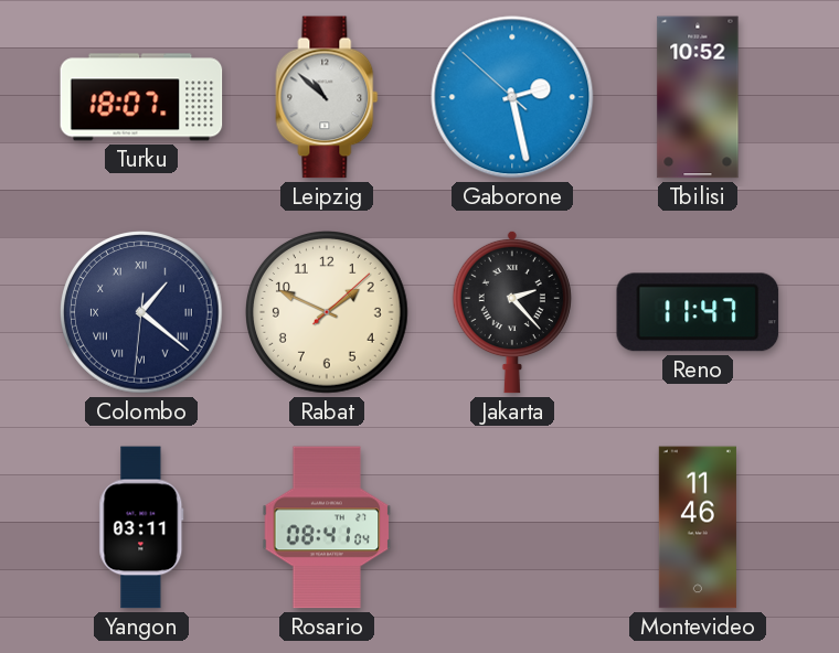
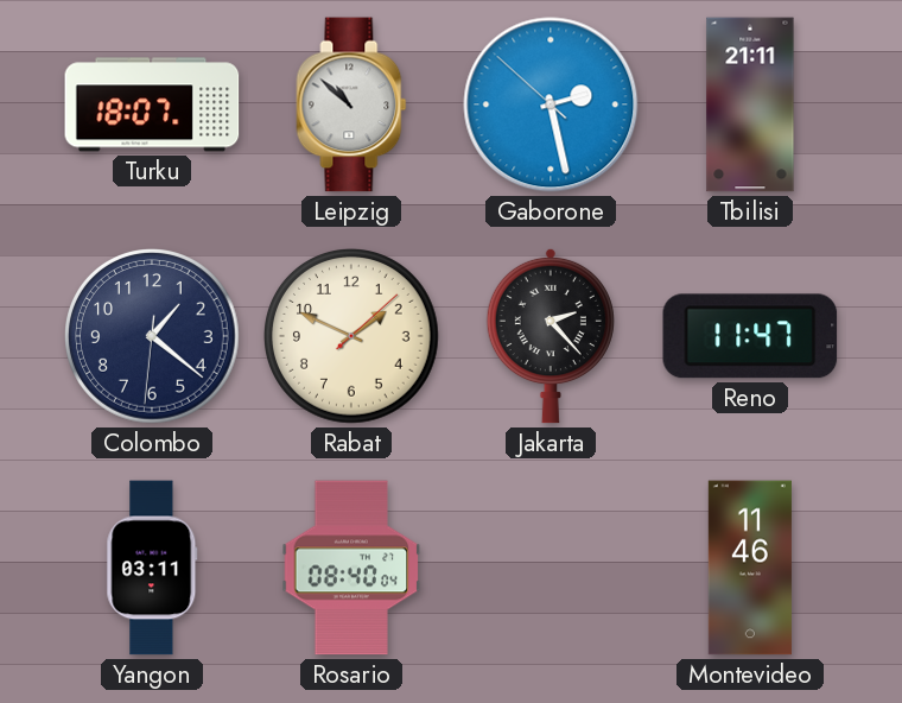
Tbilisi: 10:52 -> 21:11
Colombo numerals: Roman -> Arabic
Rosario: 08:41 -> 08:40
